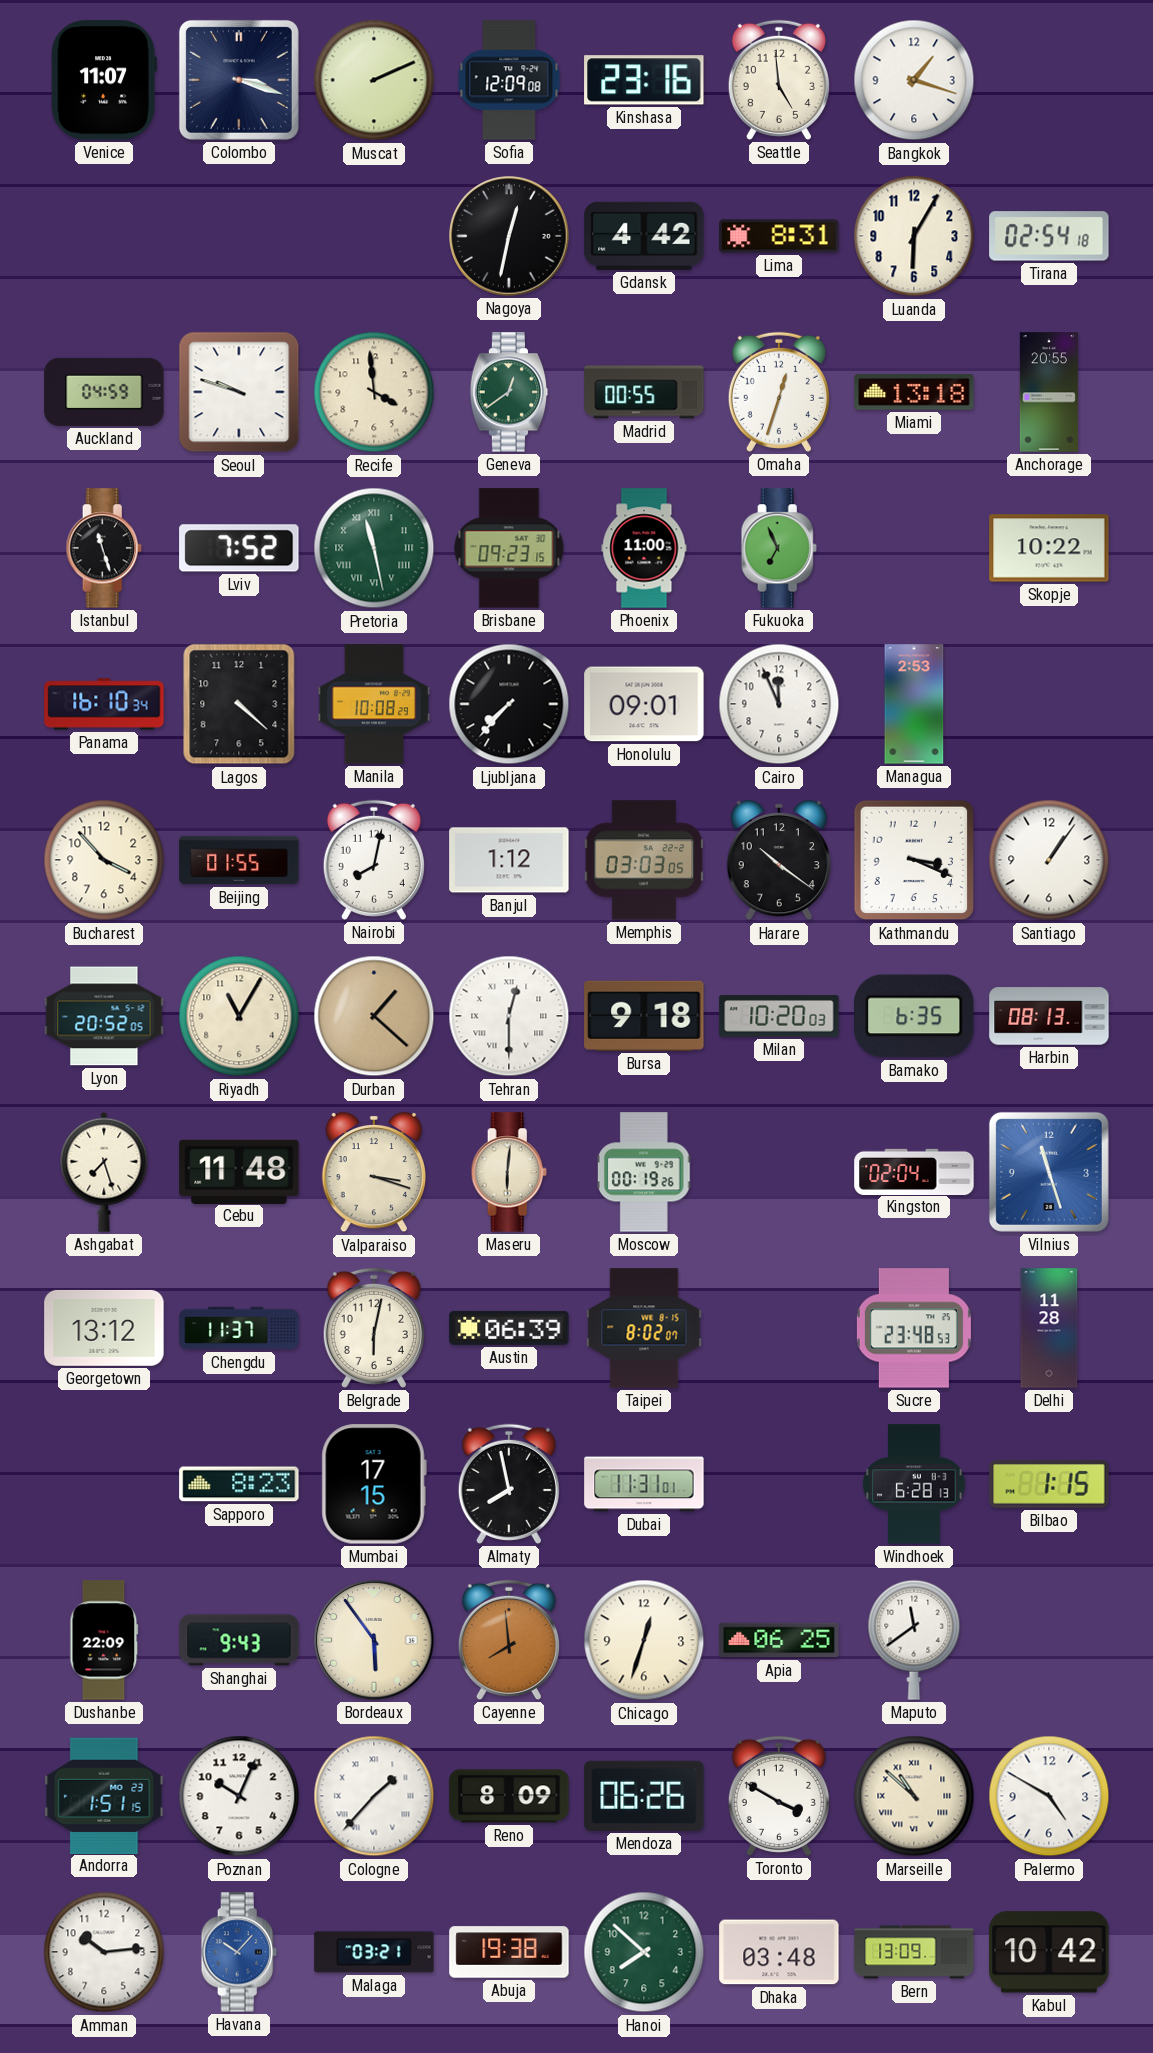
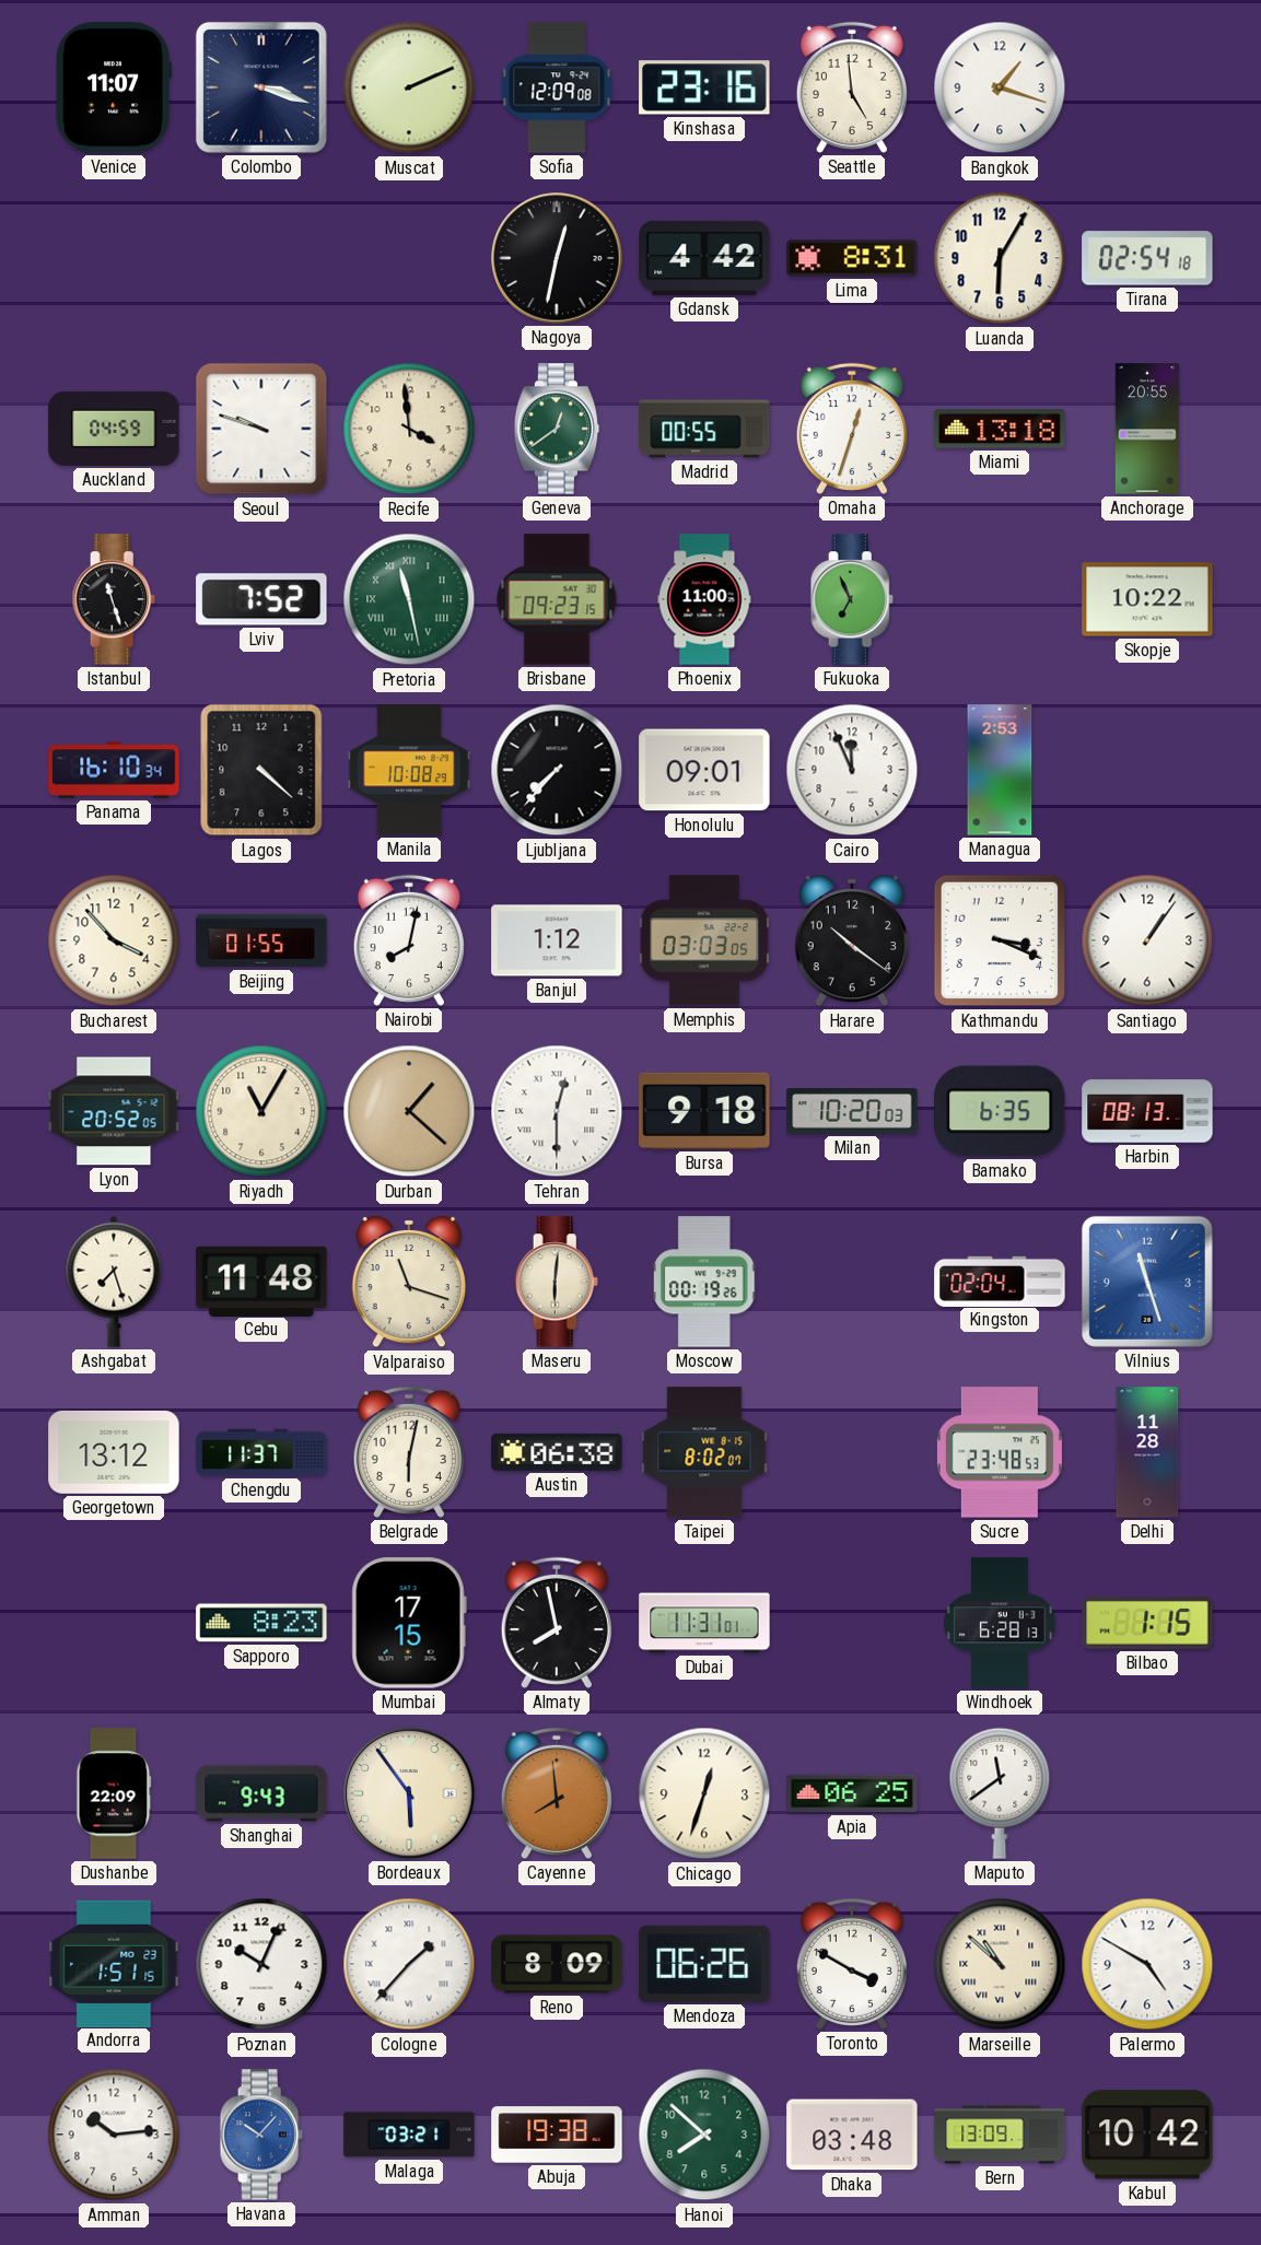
Valparaiso: 3:18 -> 11:18
Austin: 06:39 -> 06:38
